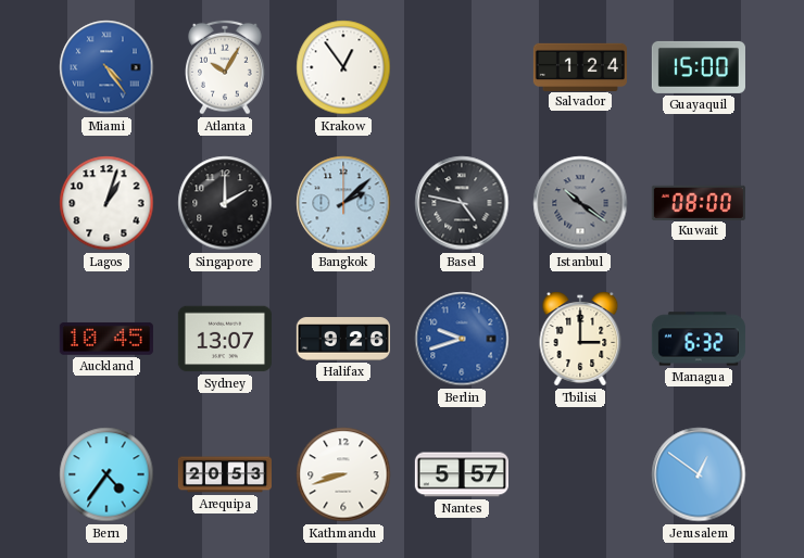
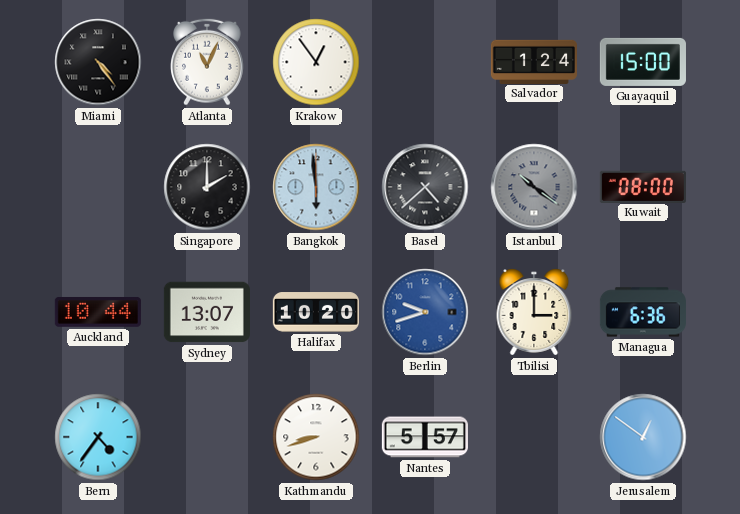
Miami dial: blue -> black
Atlanta: 10:05 -> 11:04
Lagos: 1:03 -> none
Bangkok: 2:08 -> 5:59
Basel: 4:47 -> 4:38
Auckland: 10:45 -> 10:44
Halifax: 9:26 -> 10:20
Managua: 6:32 -> 6:36
Arequipa: 20:53 -> none
